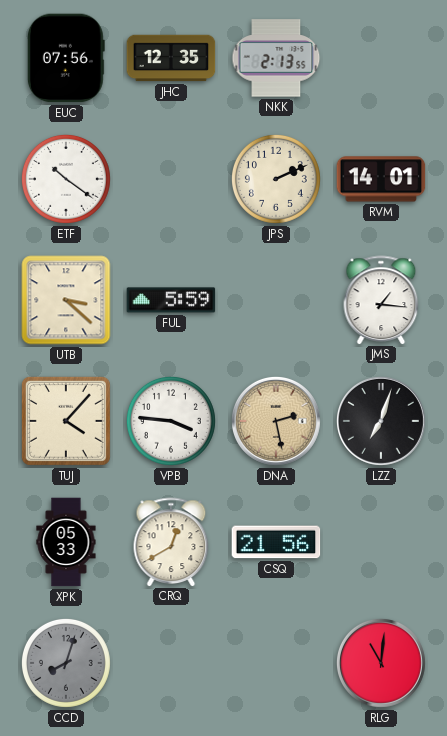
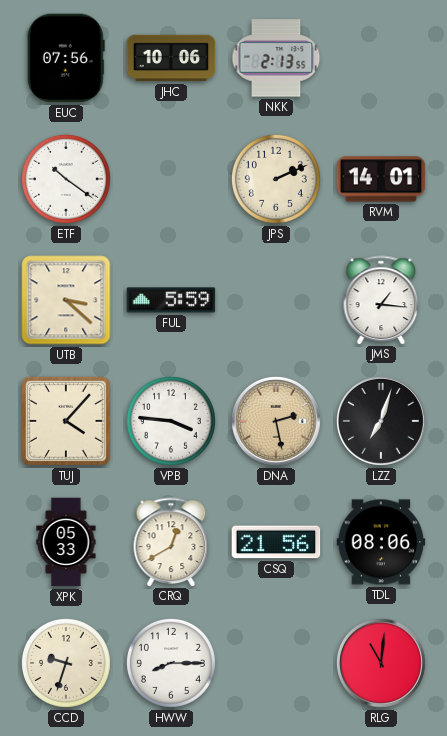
JHC: 12:35 -> 10:06
TDL: none -> 08:06
CCD: 8:03 -> 9:33
CCD dial: grey -> cream
HWW: none -> 8:15
